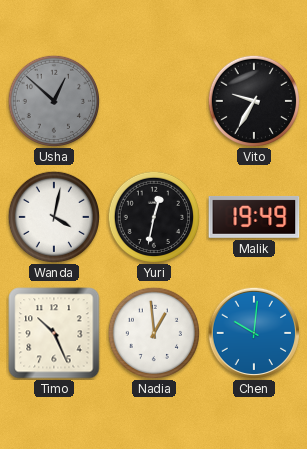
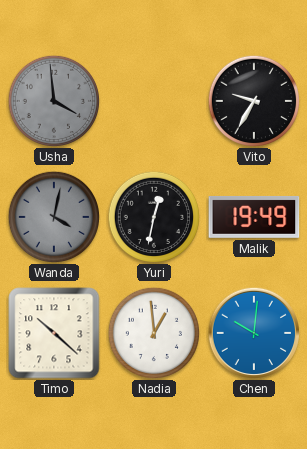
Usha: 12:52 -> 3:59
Wanda dial: white -> grey
Timo: 10:26 -> 10:22
